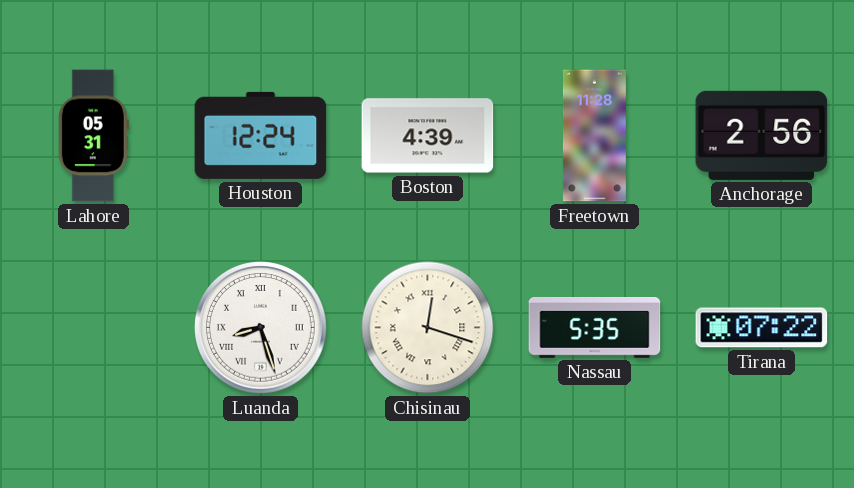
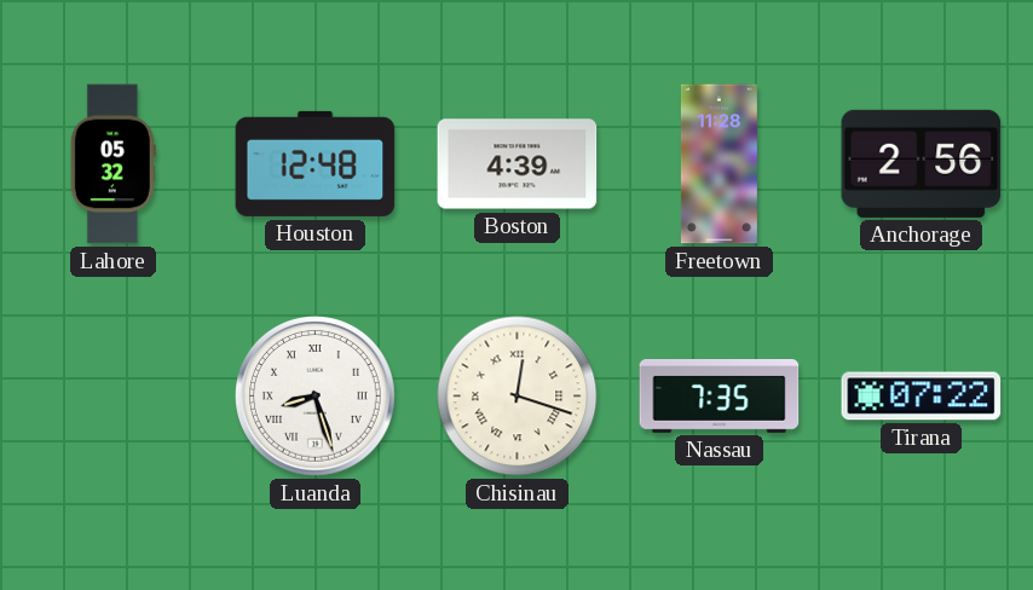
Lahore: 05:31 -> 05:32
Houston: 12:24 -> 12:48
Nassau: 5:35 -> 7:35
